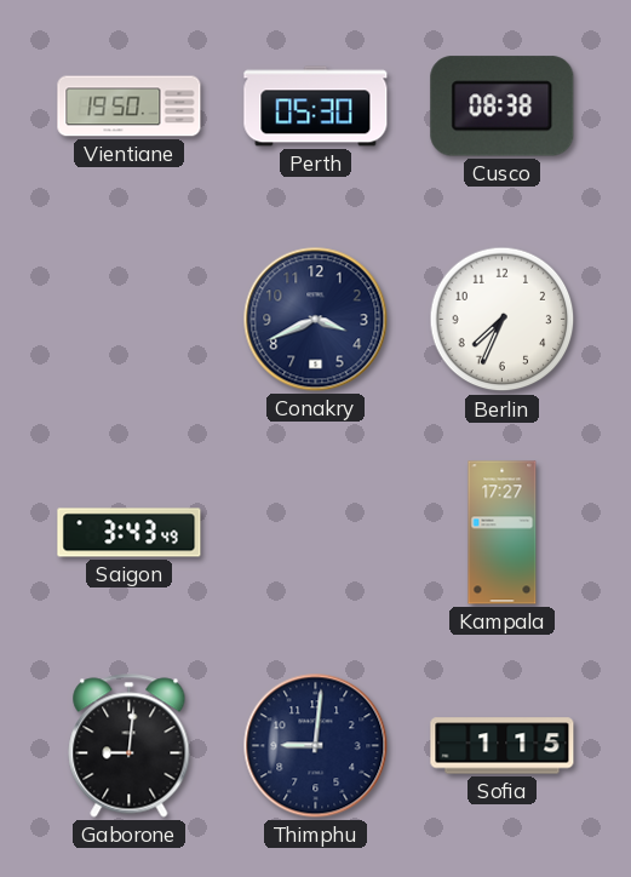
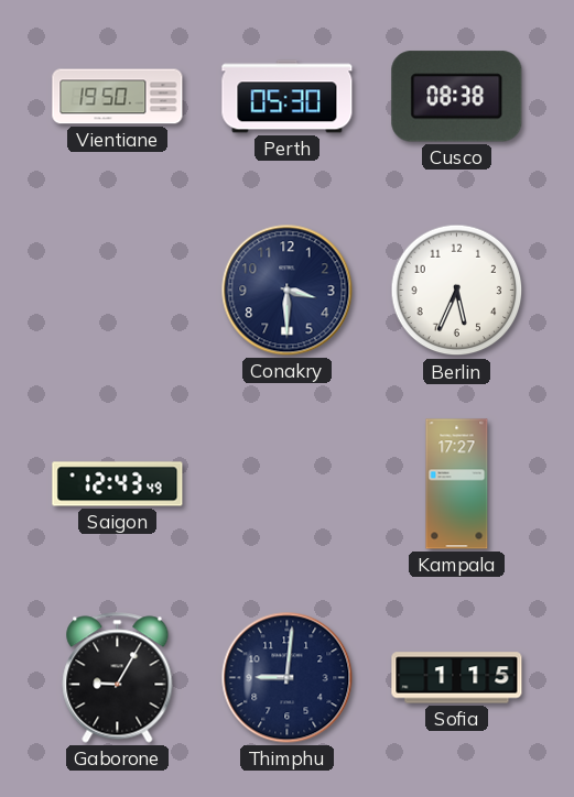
Conakry: 3:41 -> 3:30
Berlin: 7:34 -> 5:34
Saigon: 3:43 -> 12:43
Gaborone: 9:01 -> 9:05
